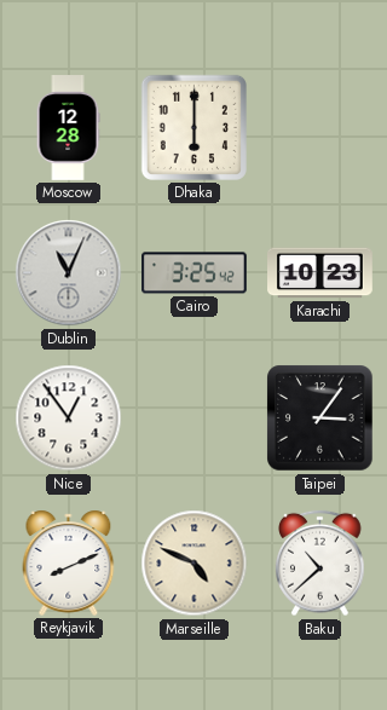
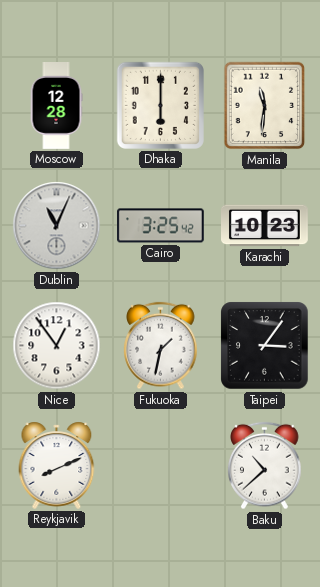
Manila: none -> 11:31
Fukuoka: none -> 1:32
Marseille: 4:49 -> none
